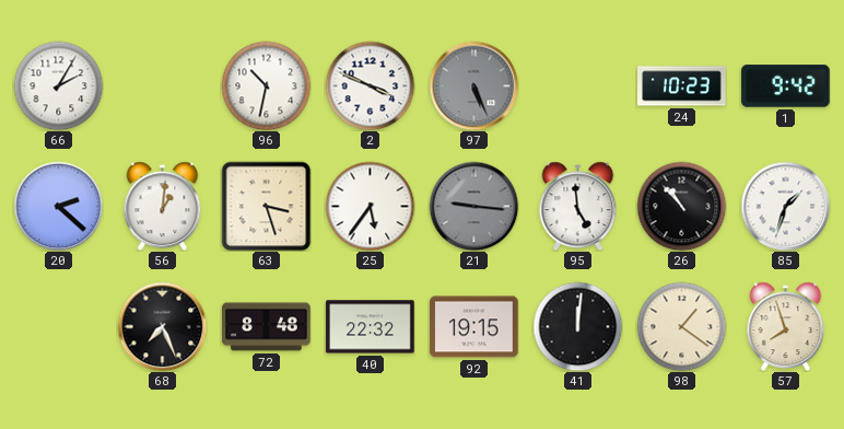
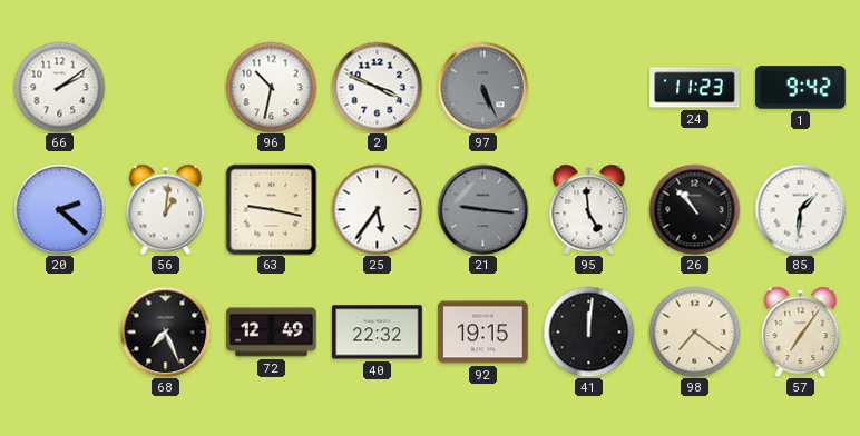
66: 2:05 -> 2:09
24: 10:23 -> 11:23
63: 3:27 -> 9:17
85: 1:33 -> 1:31
72: 8:48 -> 12:49
98: 1:21 -> 7:21
57: 7:57 -> 7:06
